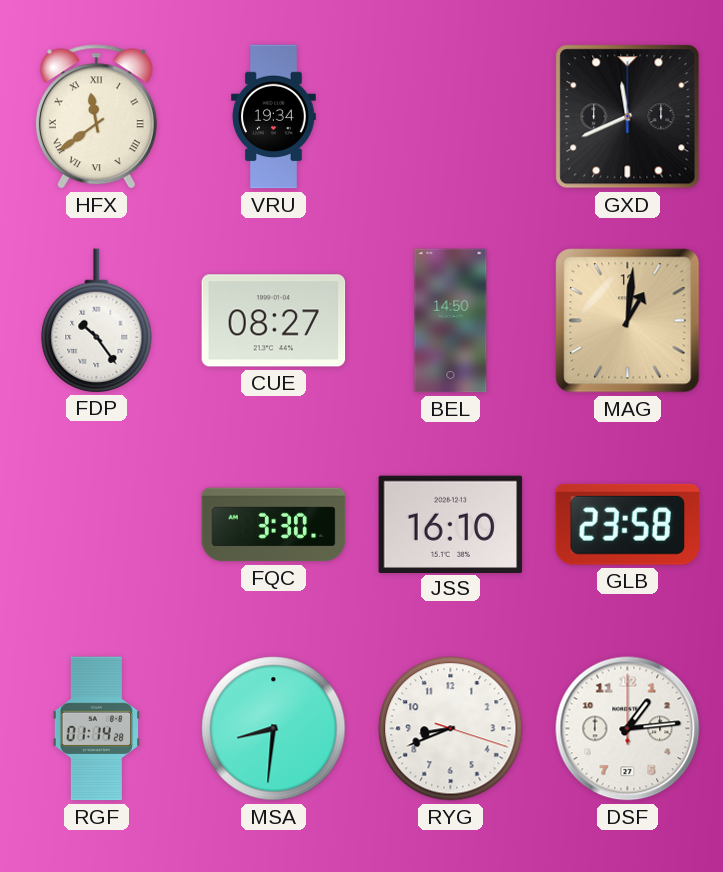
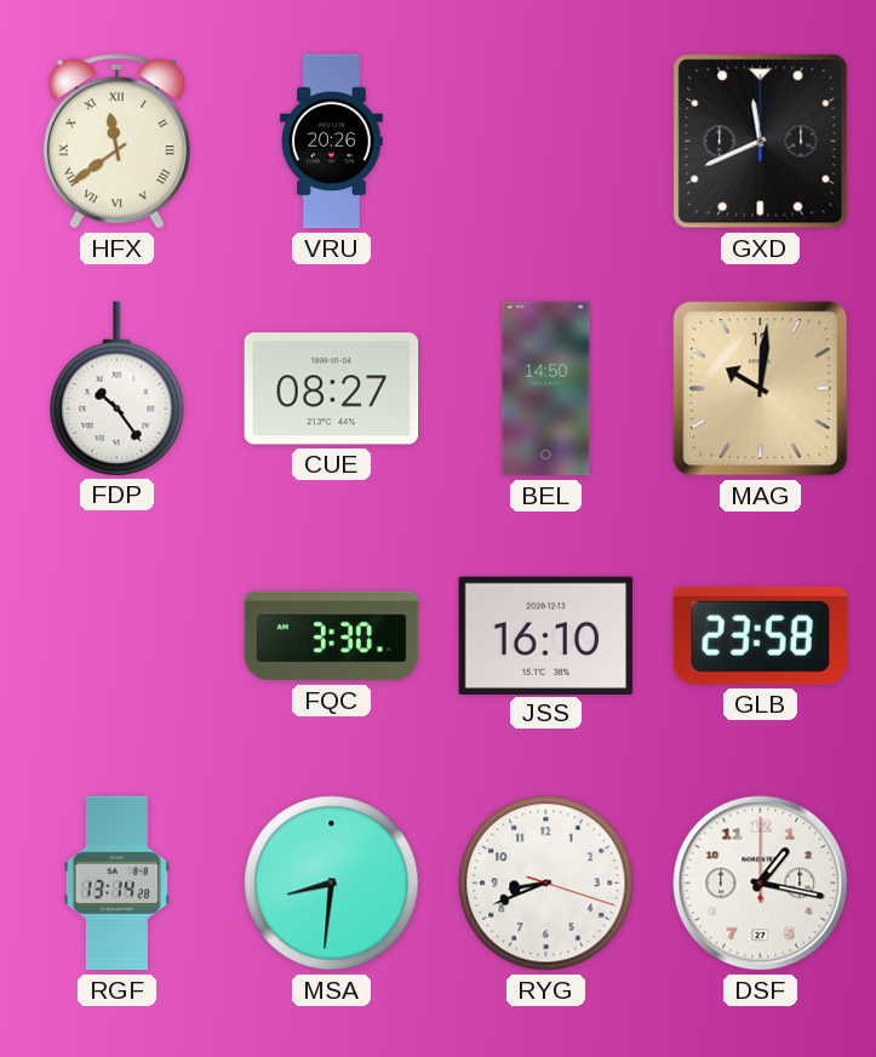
VRU: 19:34 -> 20:26
MAG: 1:01 -> 10:01
RGF: 01:14 -> 13:14
DSF: 1:14 -> 1:17
